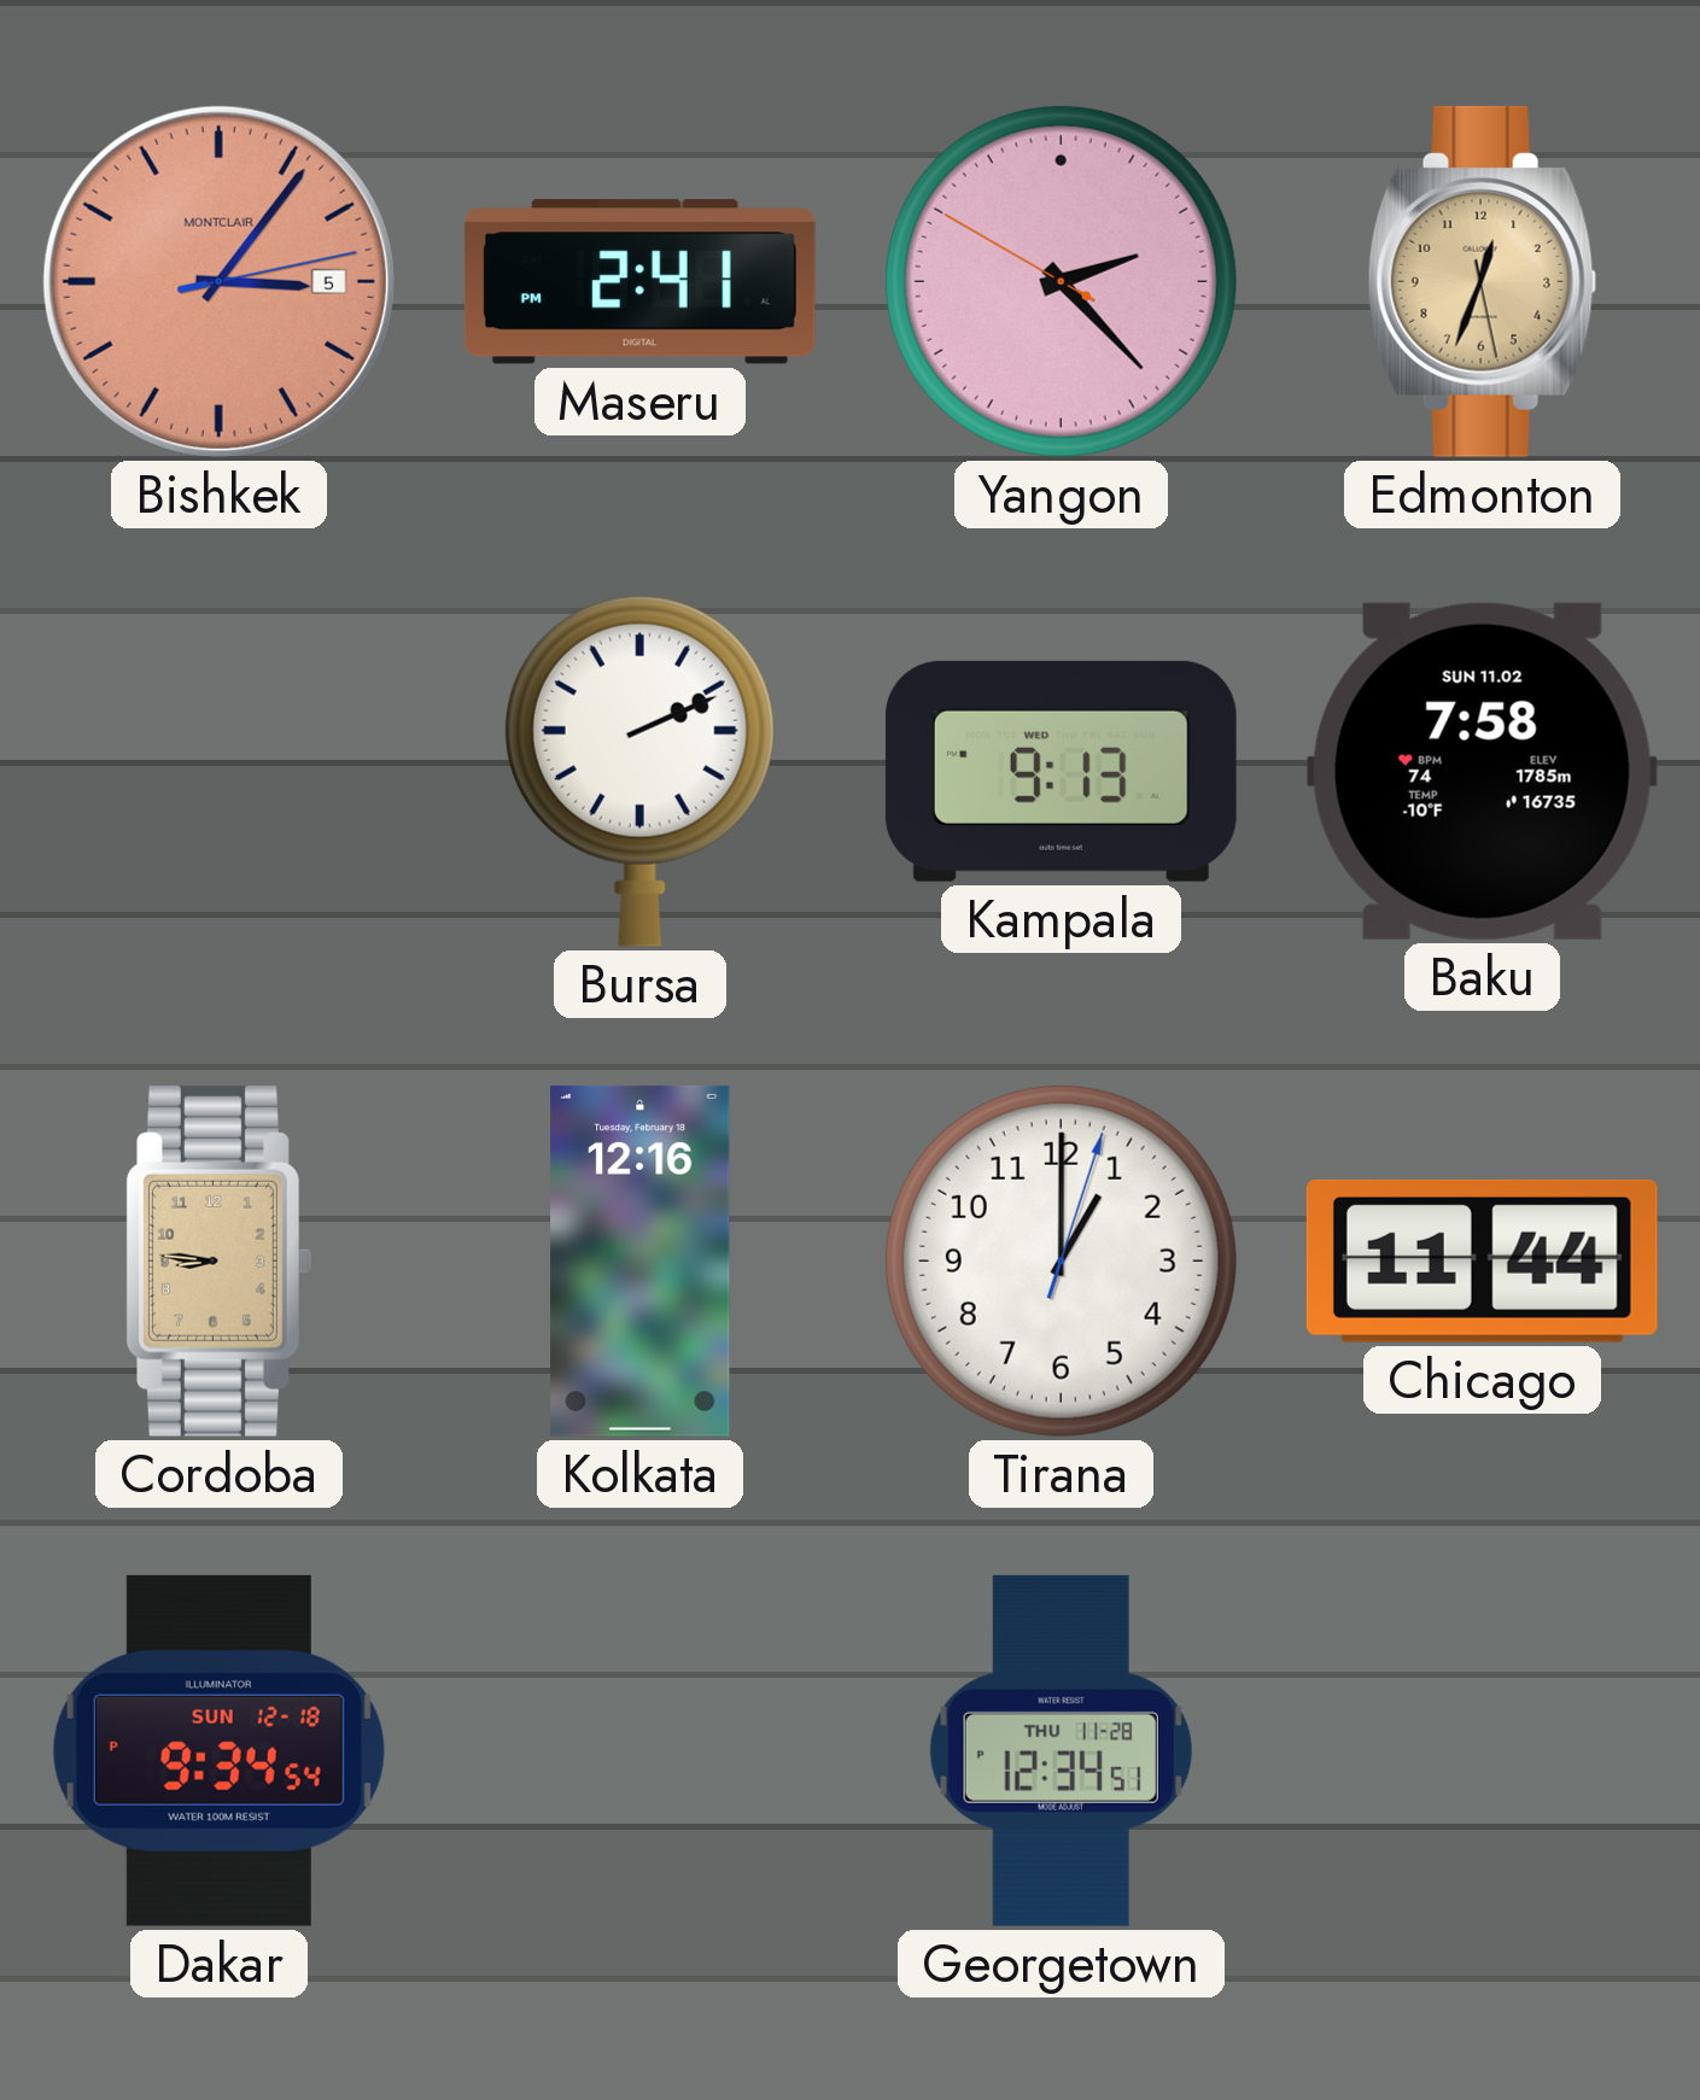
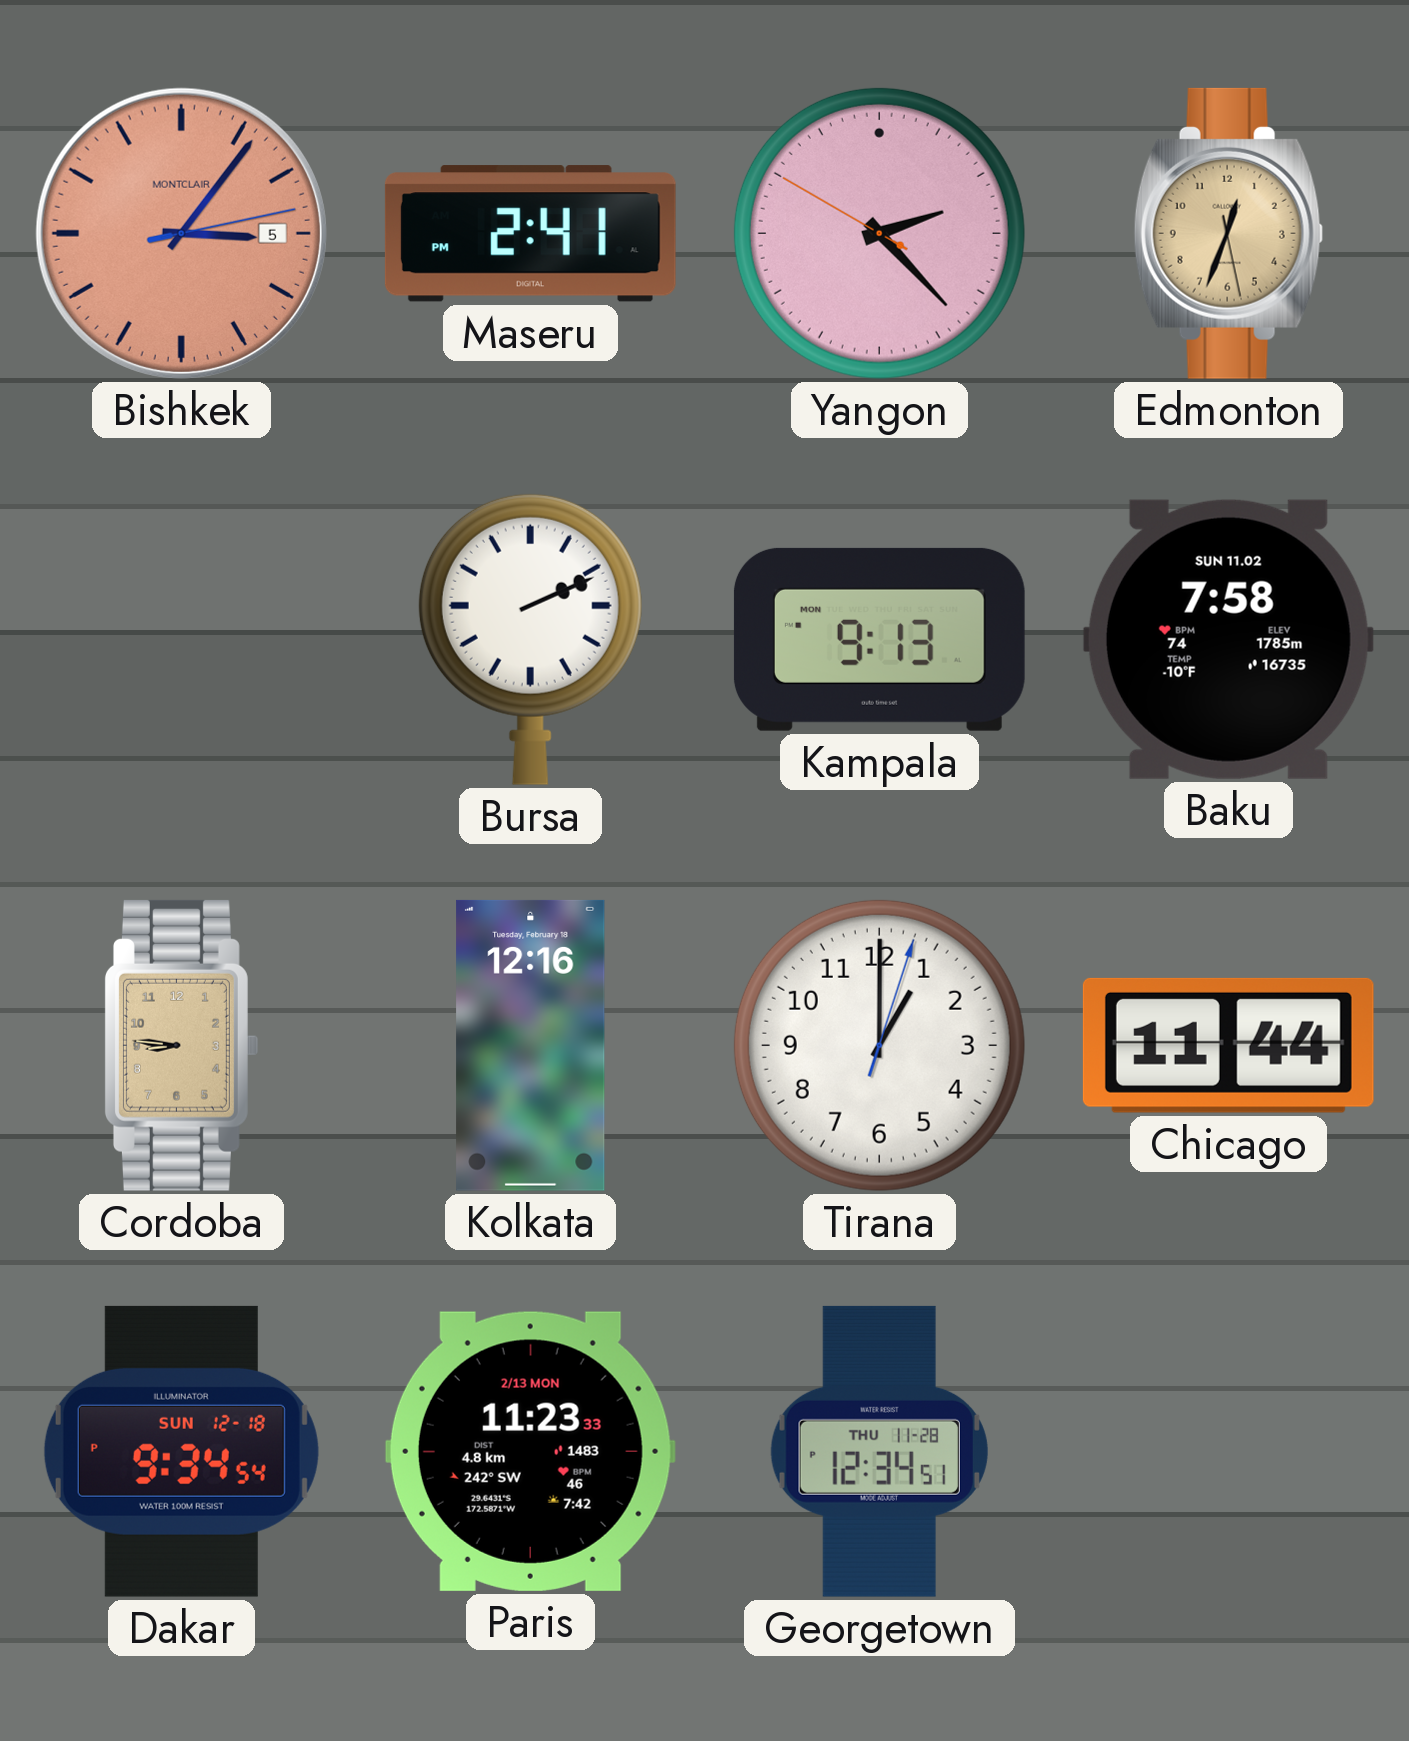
Kampala date: WED -> MON
Paris: none -> 11:23
